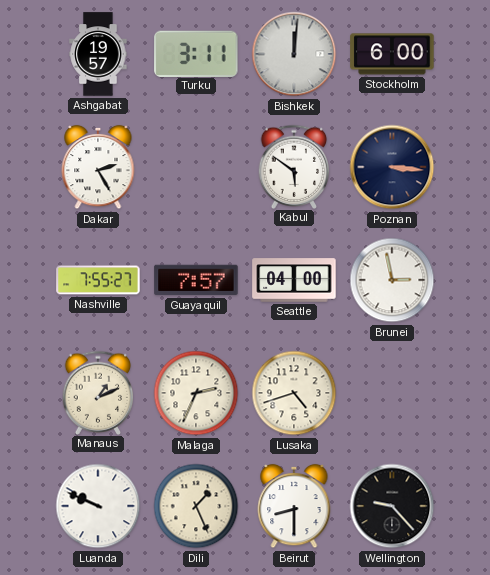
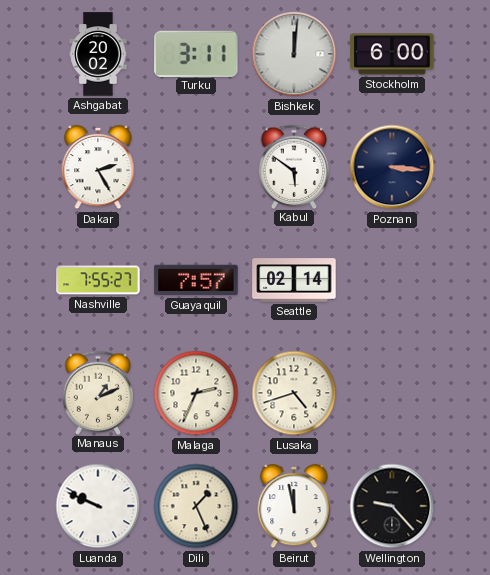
Ashgabat: 19:57 -> 20:02
Seattle: 04:00 -> 02:14
Brunei: 2:58 -> none
Beirut: 8:30 -> 11:58
